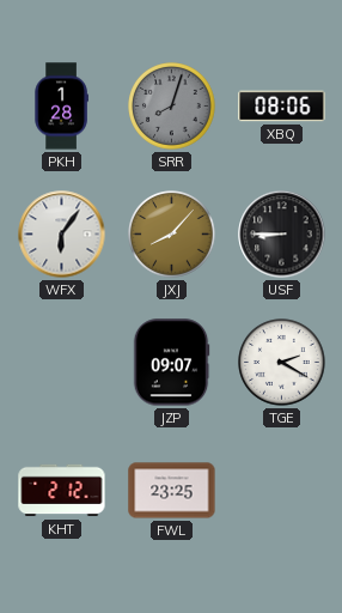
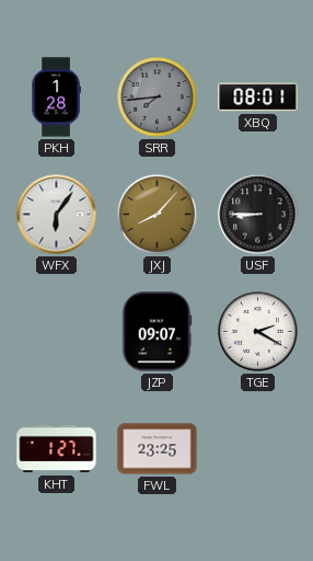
SRR: 8:03 -> 7:44
XBQ: 08:06 -> 08:01
KHT: 2:12 -> 1:27
